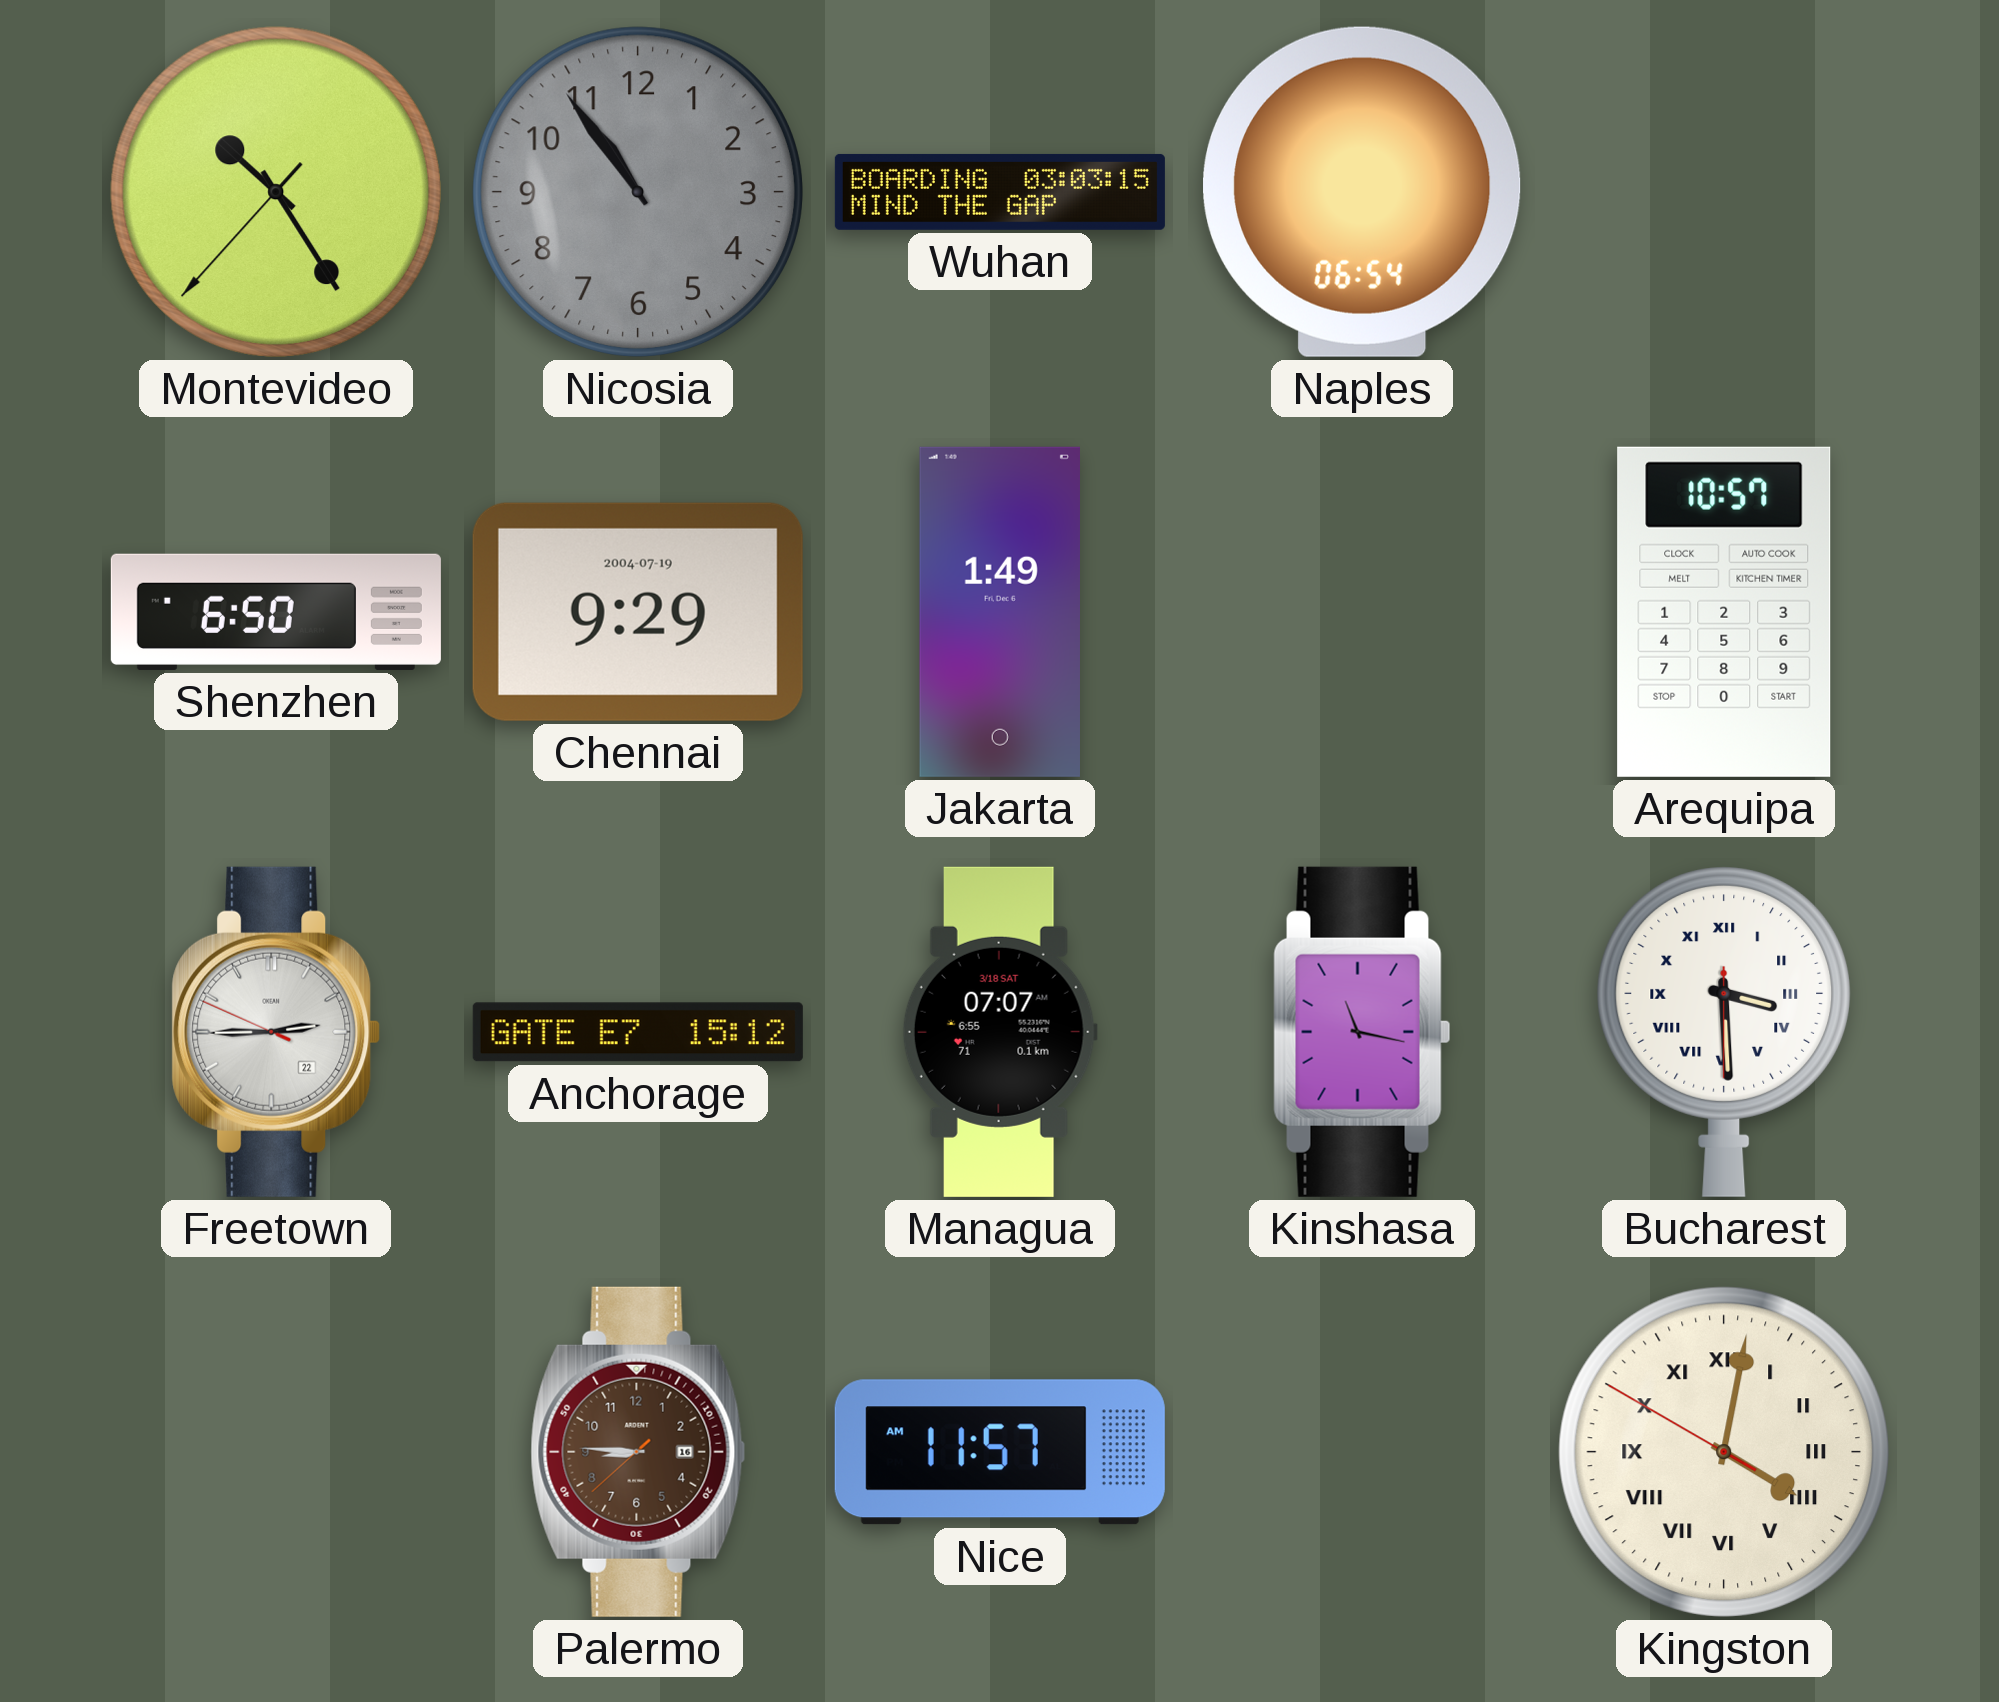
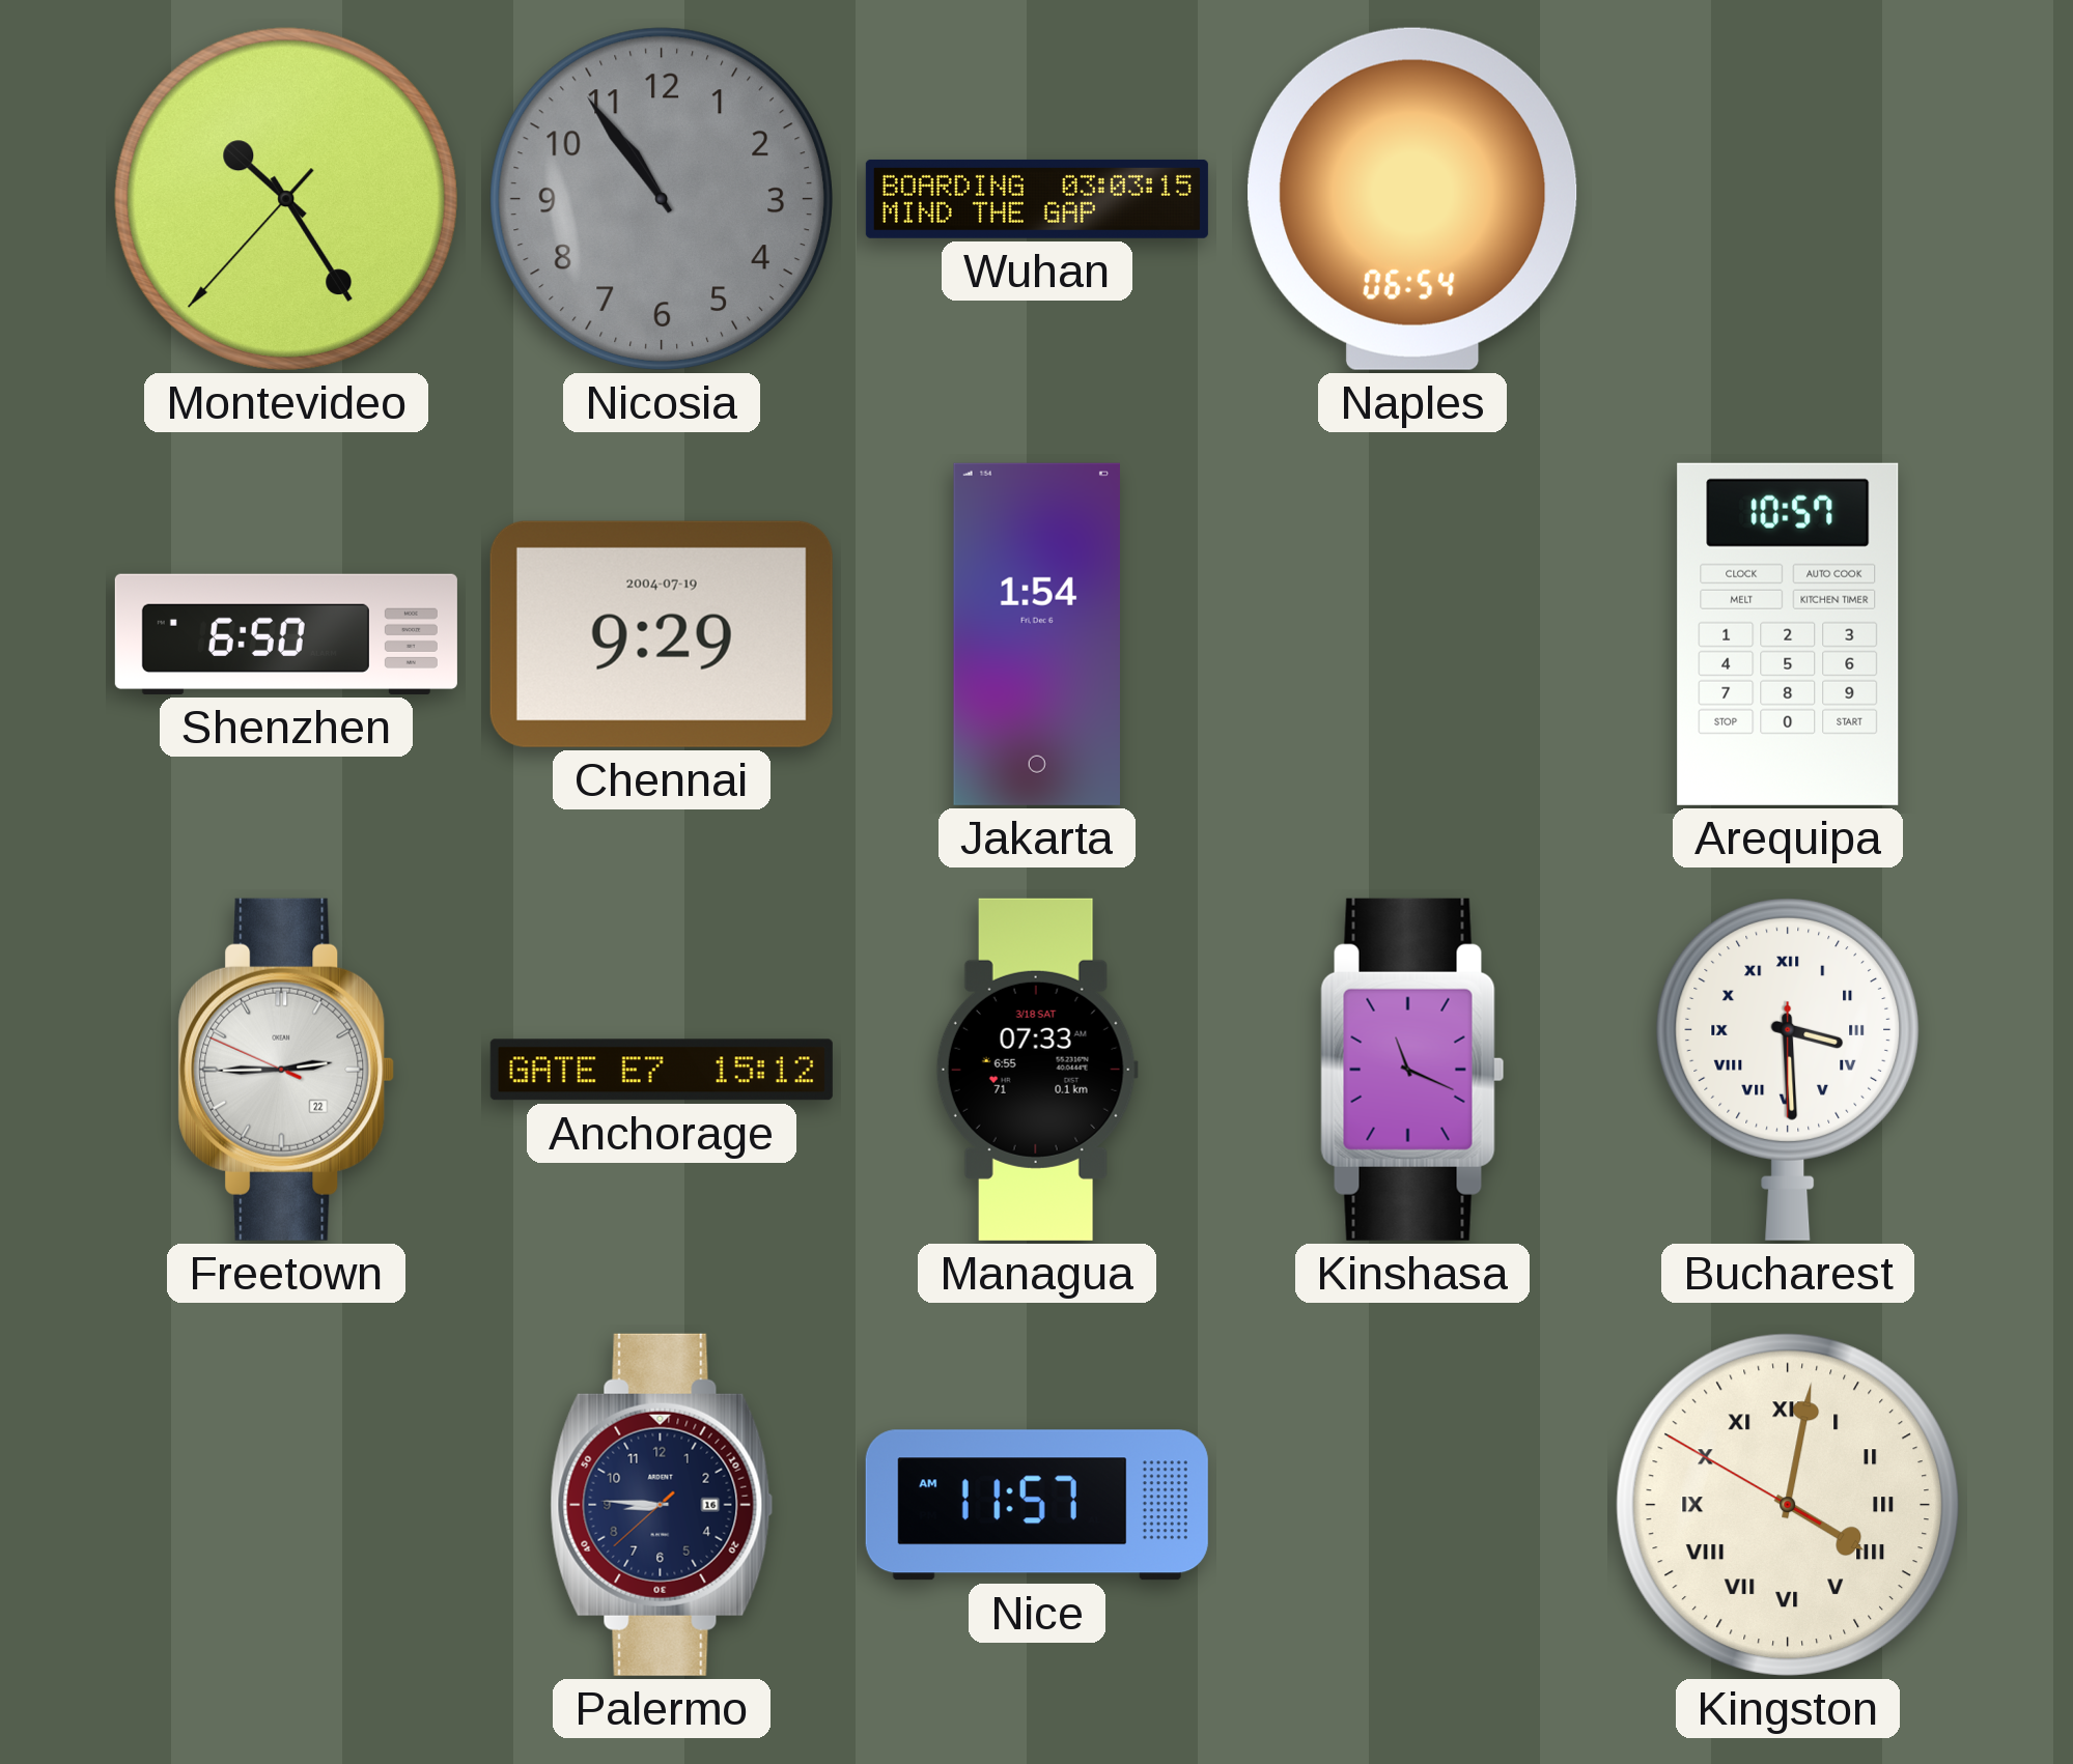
Jakarta: 1:49 -> 1:54
Managua: 07:07 -> 07:33
Kinshasa: 11:17 -> 11:19
Palermo dial: brown -> navy
